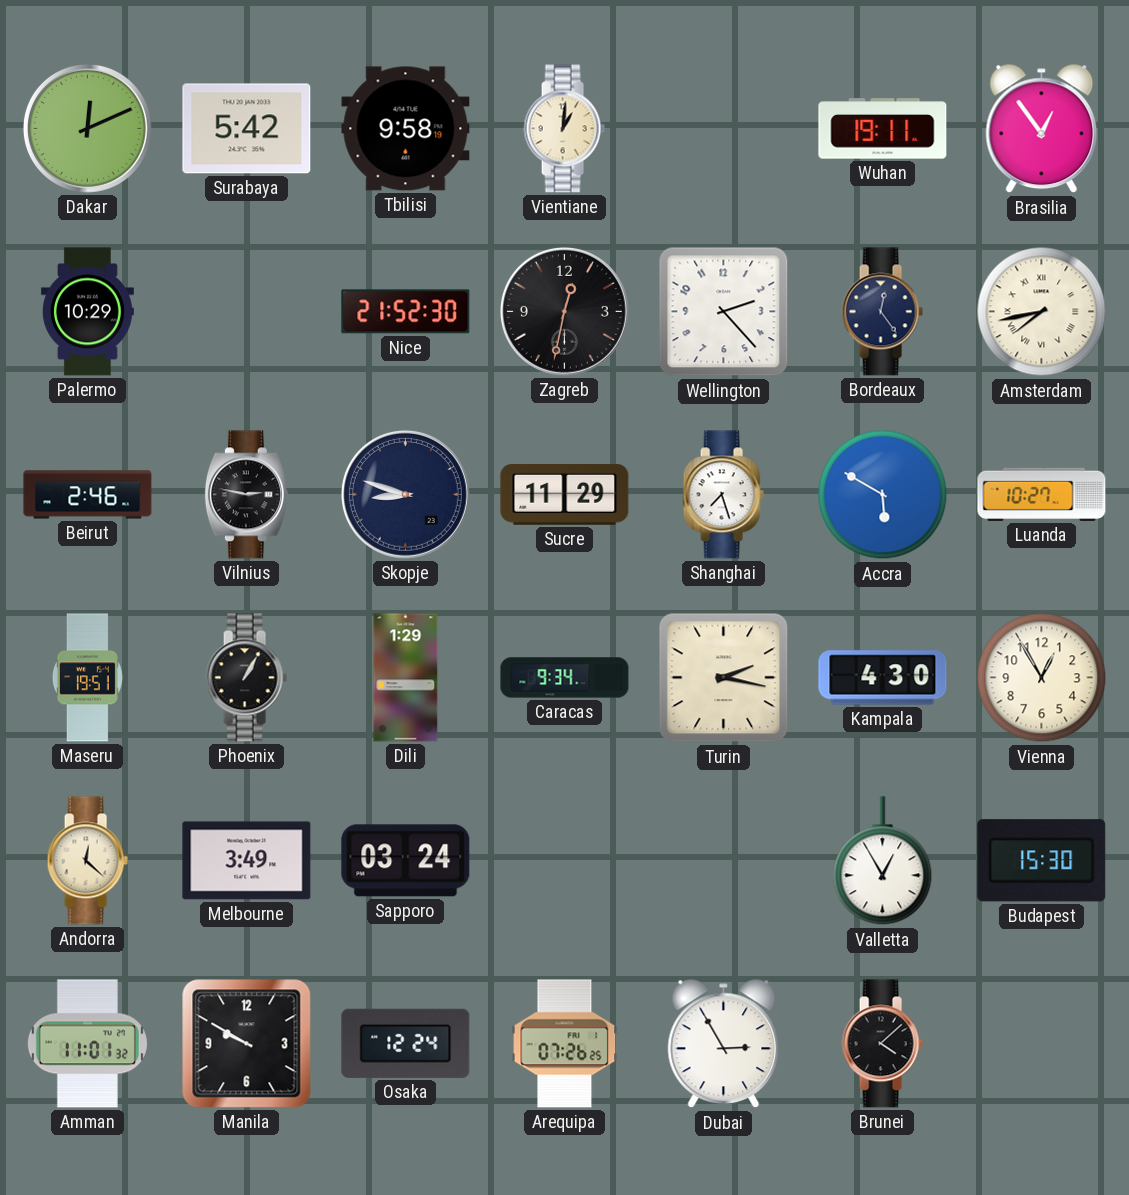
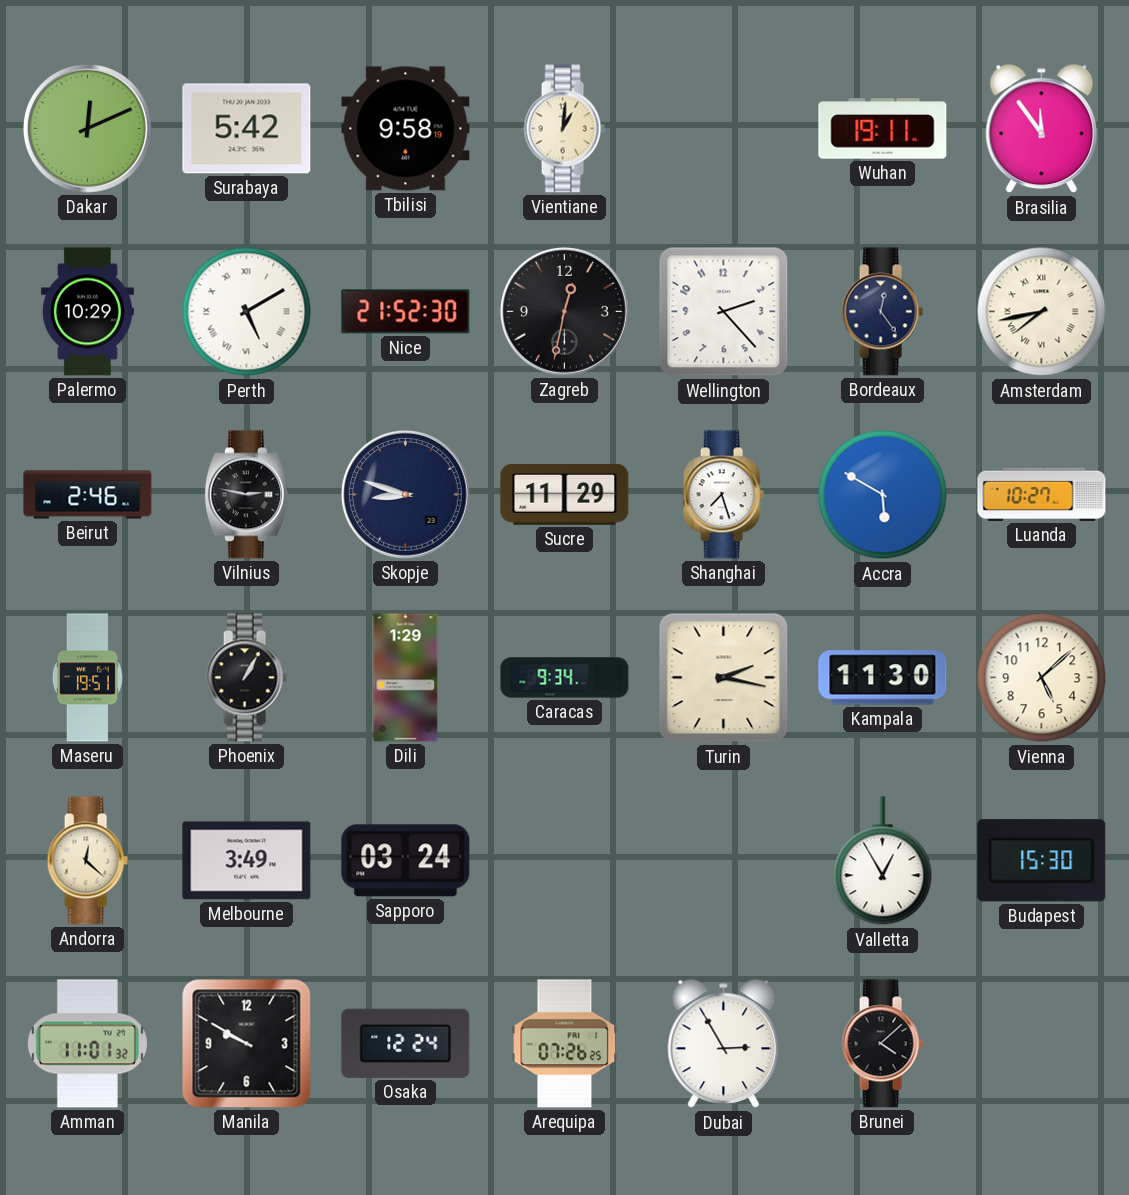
Brasilia: 12:54 -> 11:54
Perth: none -> 5:10
Kampala: 4:30 -> 11:30
Vienna: 12:55 -> 5:08
